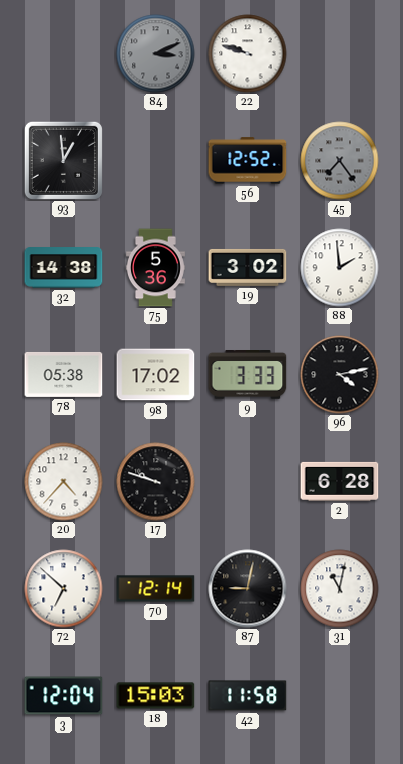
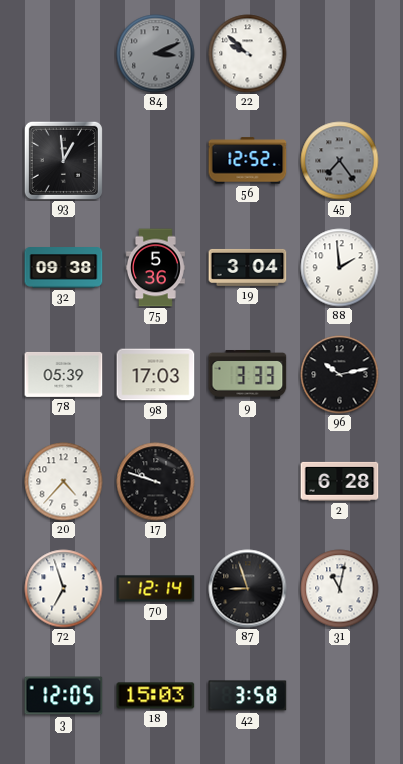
22: 9:48 -> 9:52
32: 14:38 -> 09:38
19: 3:02 -> 3:04
78: 05:38 -> 05:39
98: 17:02 -> 17:03
96: 4:13 -> 10:13
72: 6:52 -> 6:57
87: 9:02 -> 8:57
3: 12:04 -> 12:05
42: 11:58 -> 3:58
